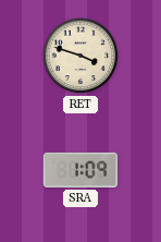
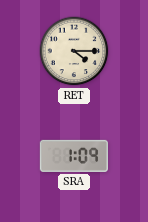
RET: 3:48 -> 4:15
